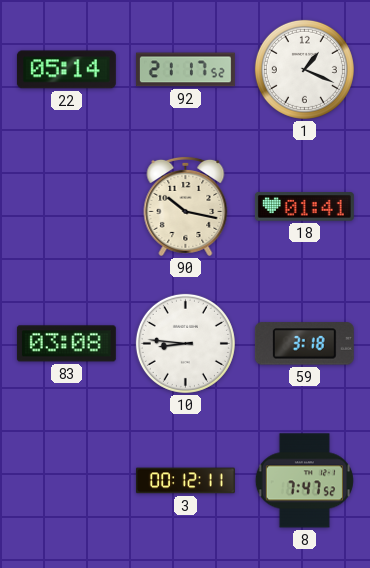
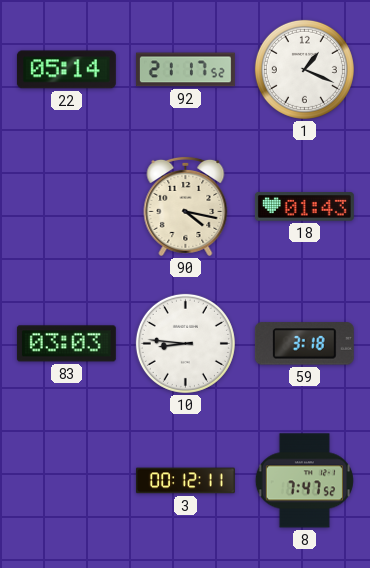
90: 10:17 -> 4:17
18: 01:41 -> 01:43
83: 03:08 -> 03:03
